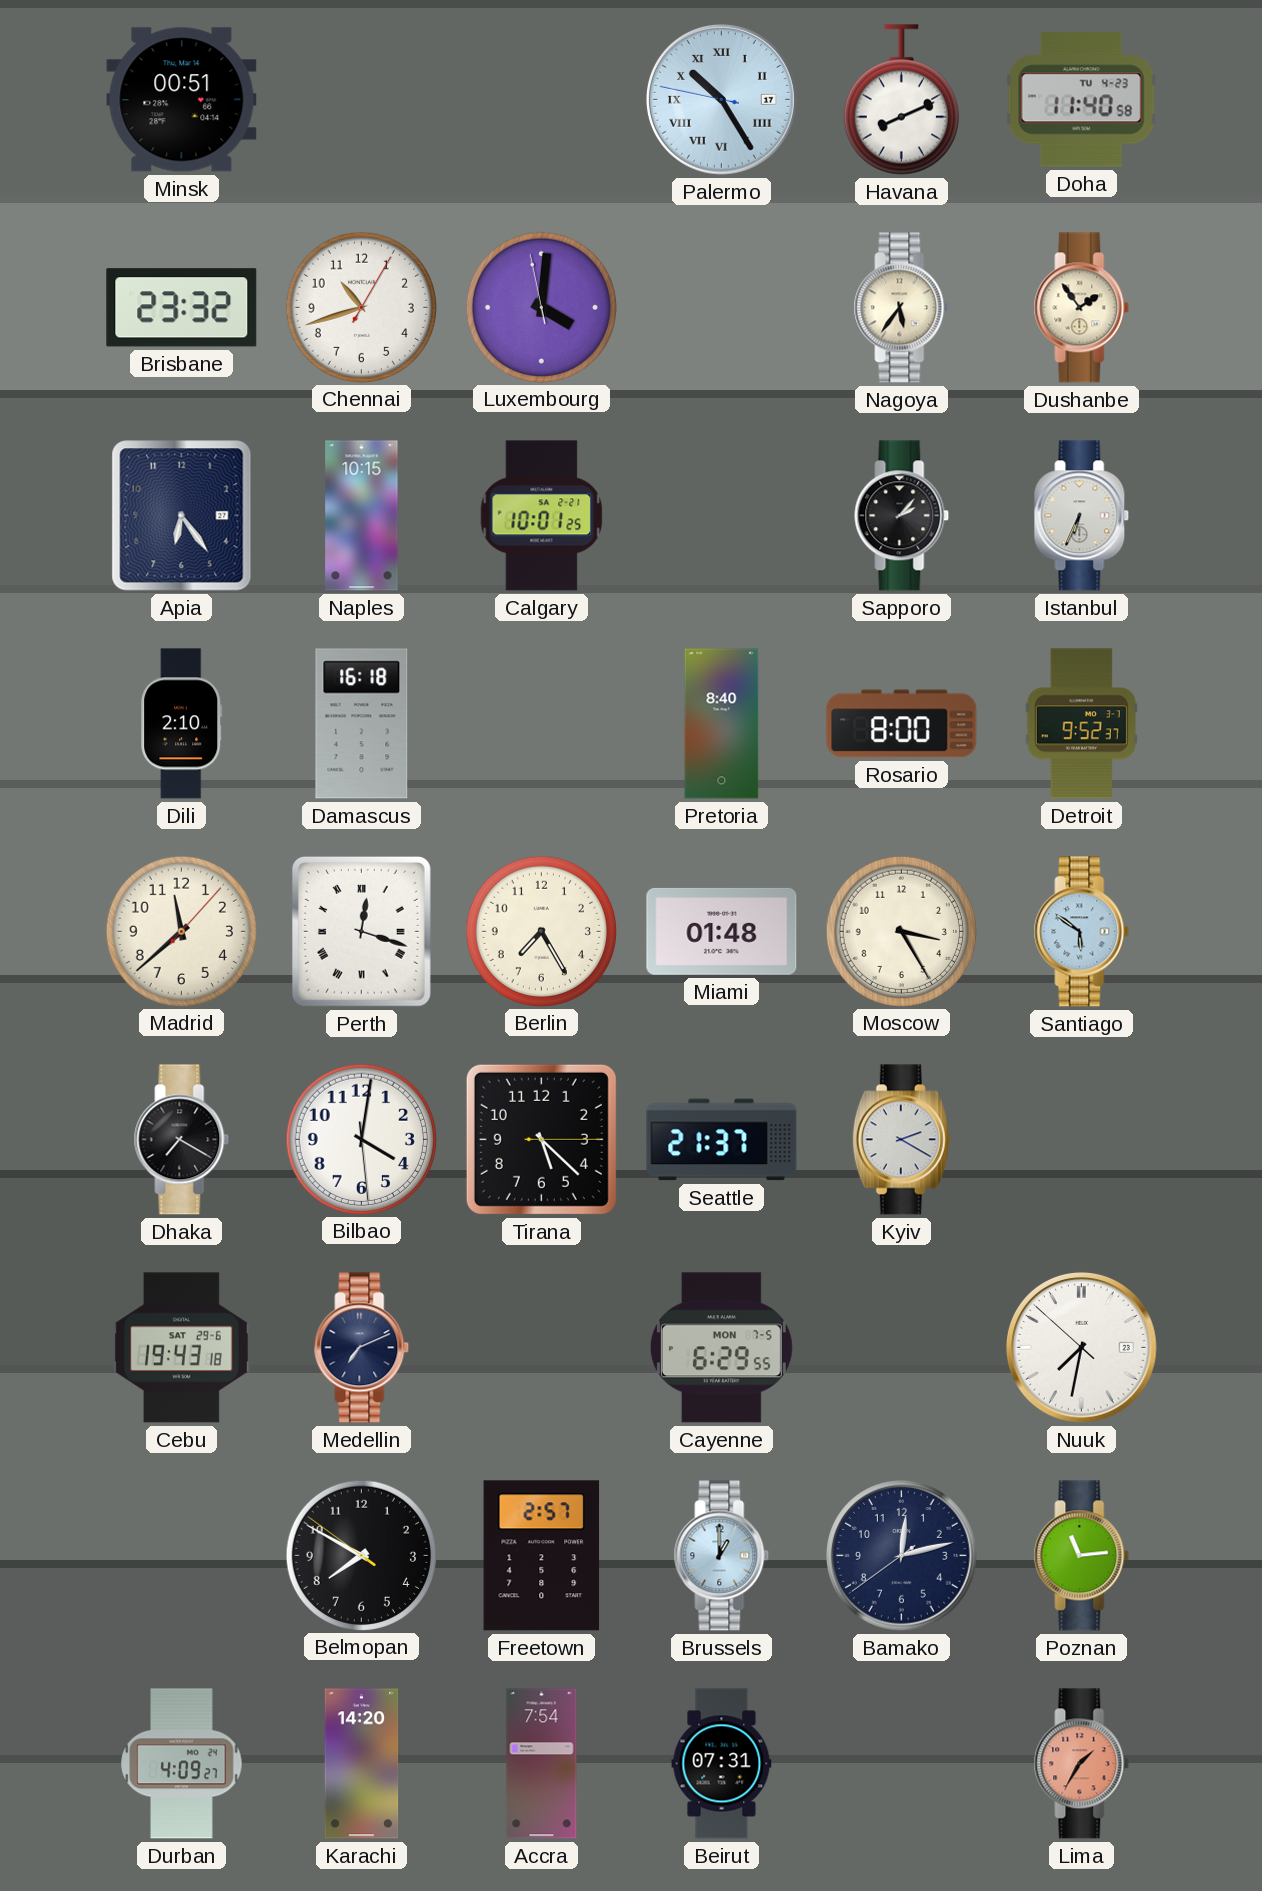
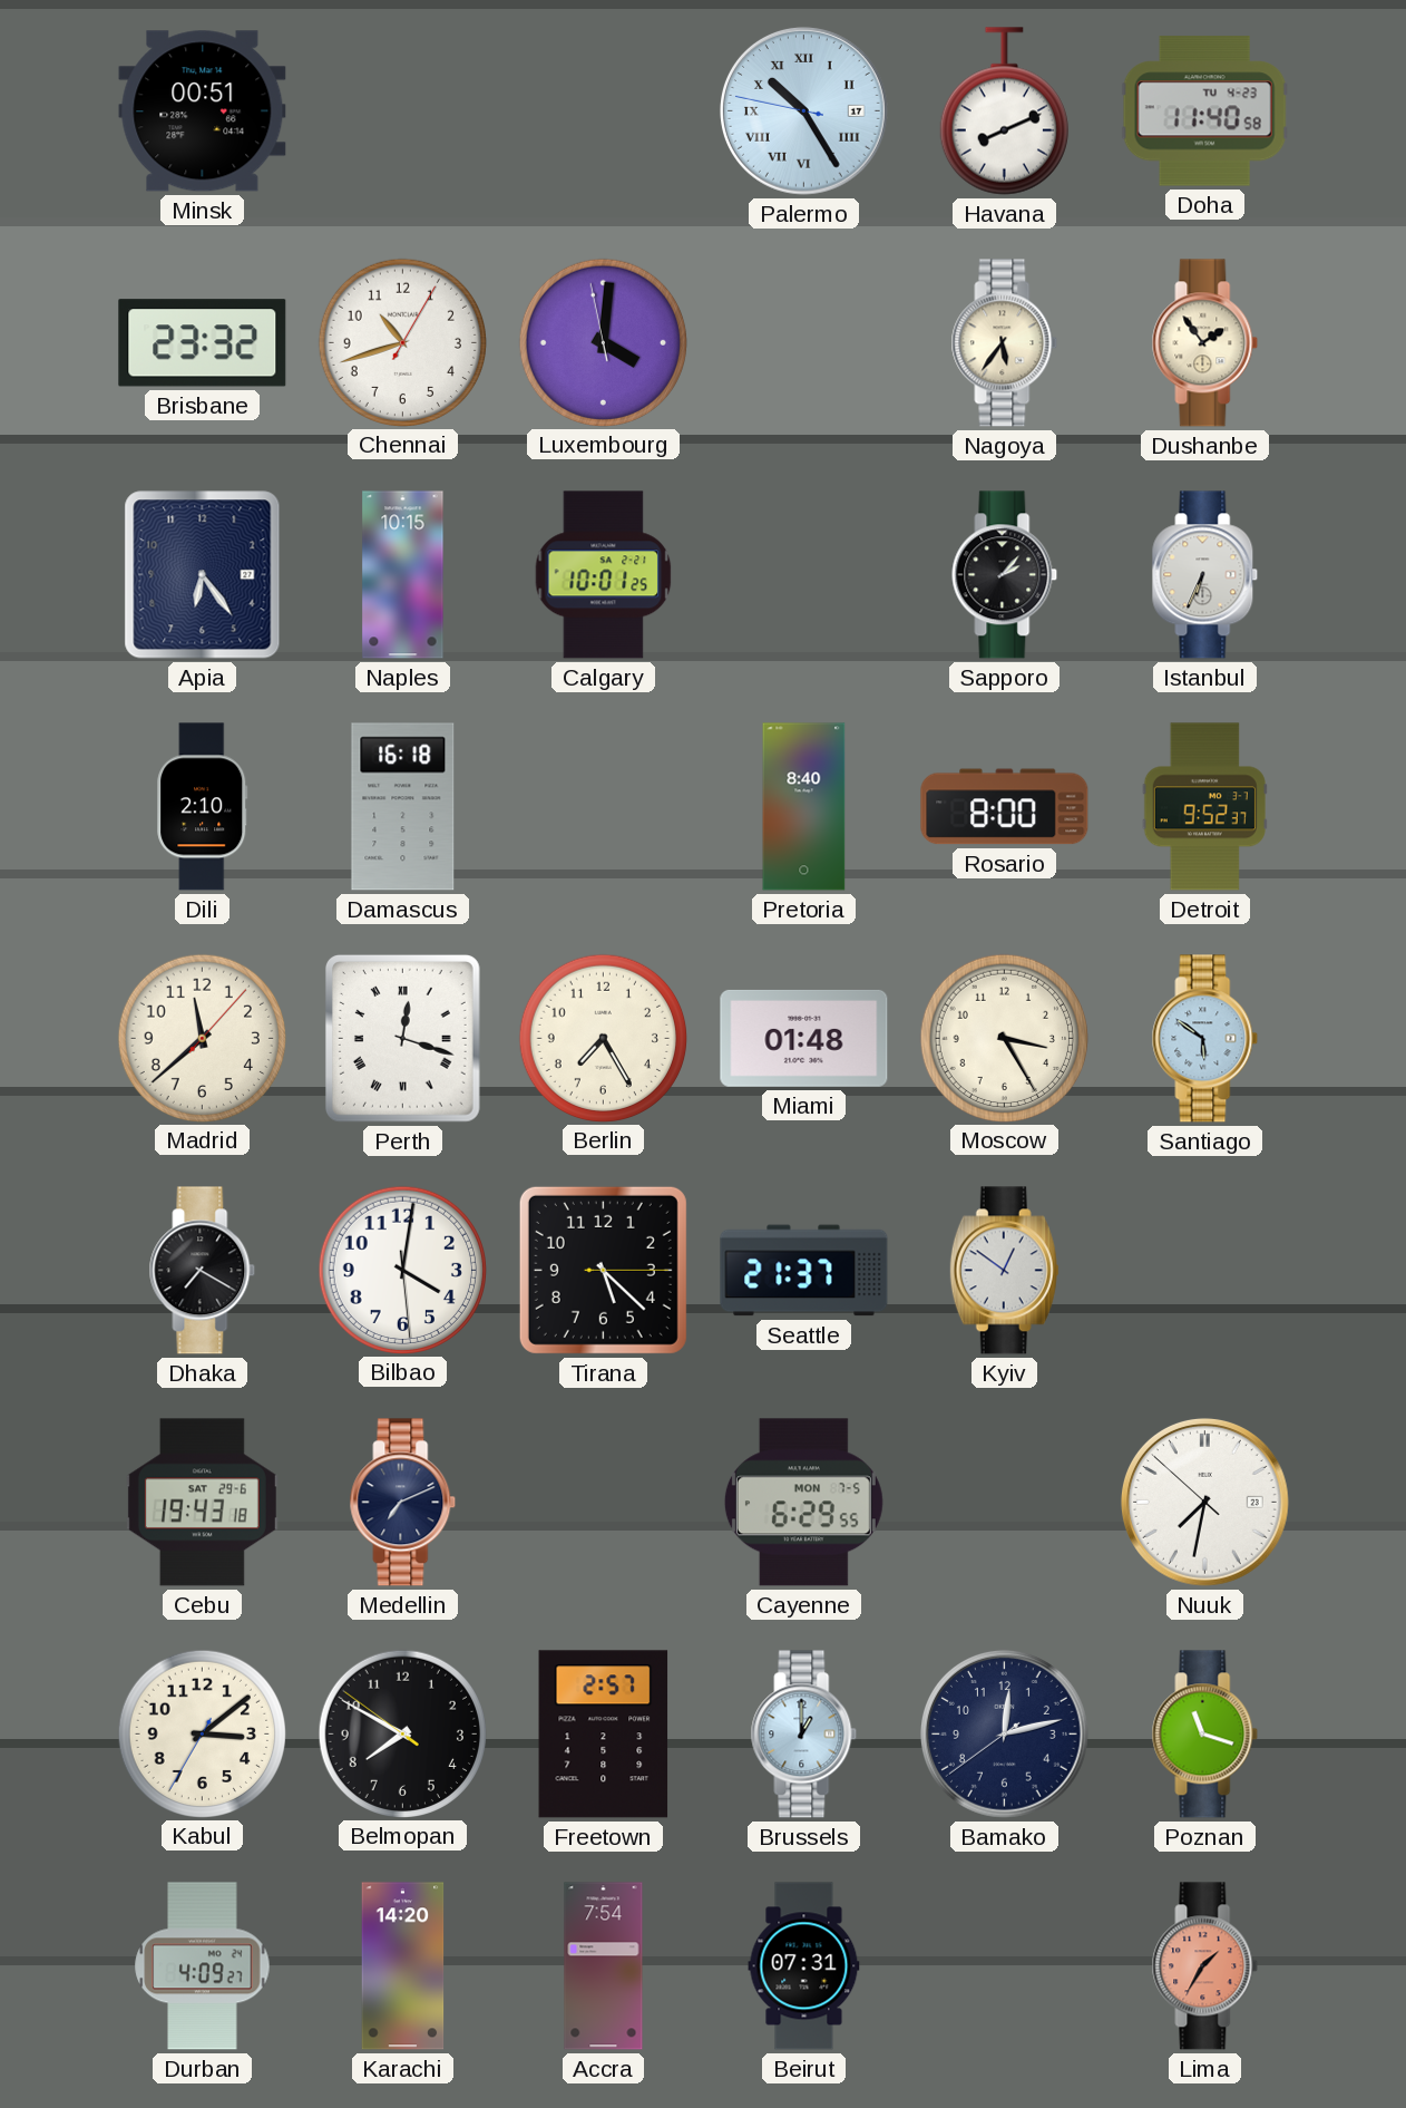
Kyiv: 2:20 -> 12:51
Kabul: none -> 3:08
Poznan: 11:14 -> 11:18
